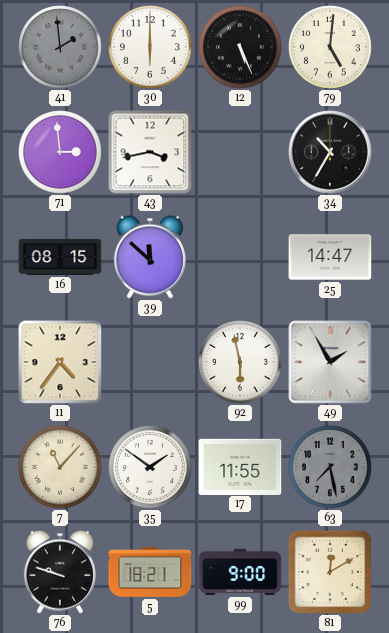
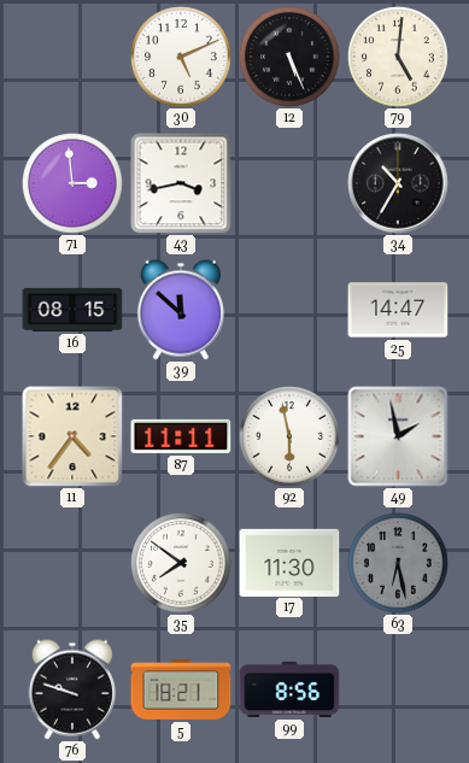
41: 1:59 -> none
30: 6:00 -> 5:11
87: none -> 11:11
49: 1:55 -> 1:58
7: 11:07 -> none
35: 1:51 -> 7:51
17: 11:55 -> 11:30
63: 7:28 -> 6:28
99: 9:00 -> 8:56
81: 12:10 -> none
